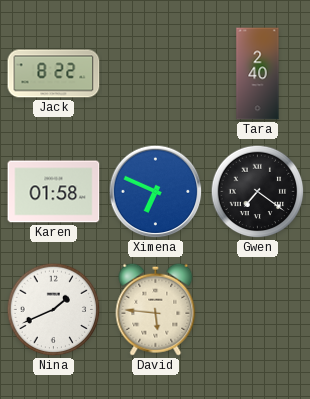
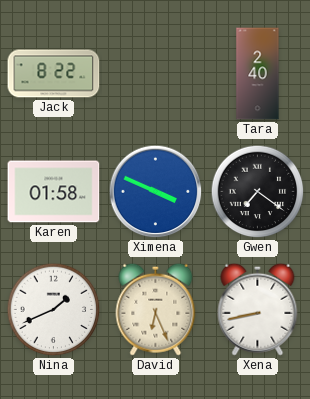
Ximena: 6:49 -> 3:49
David: 5:46 -> 6:26
Xena: none -> 8:43
